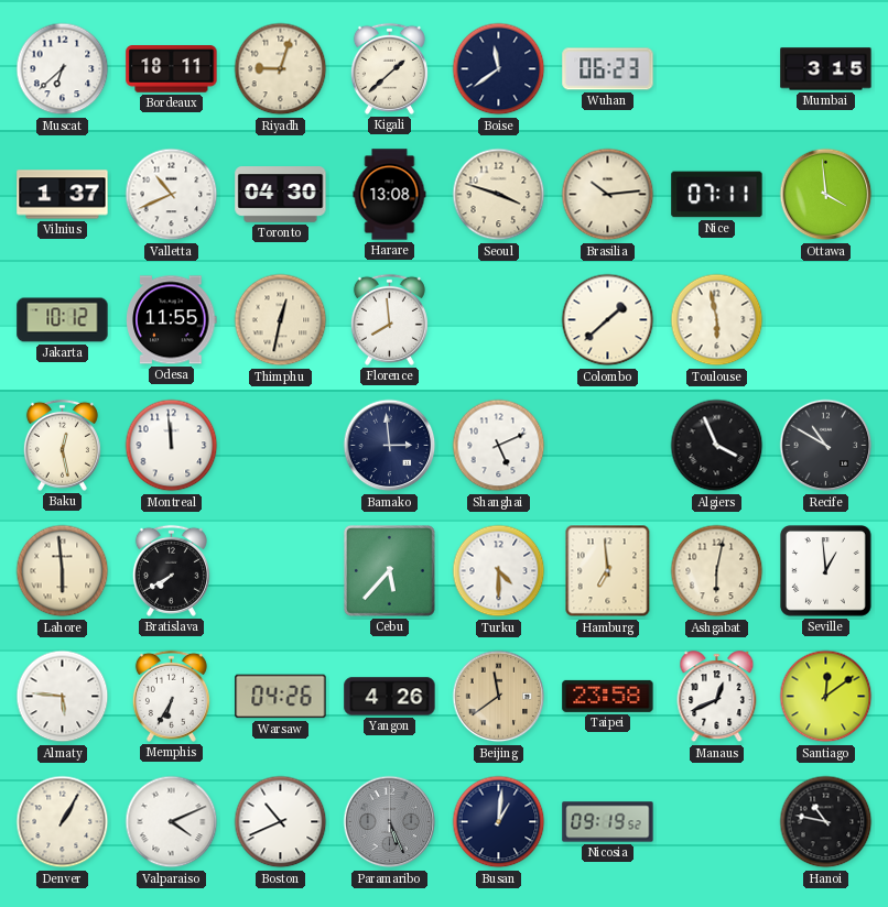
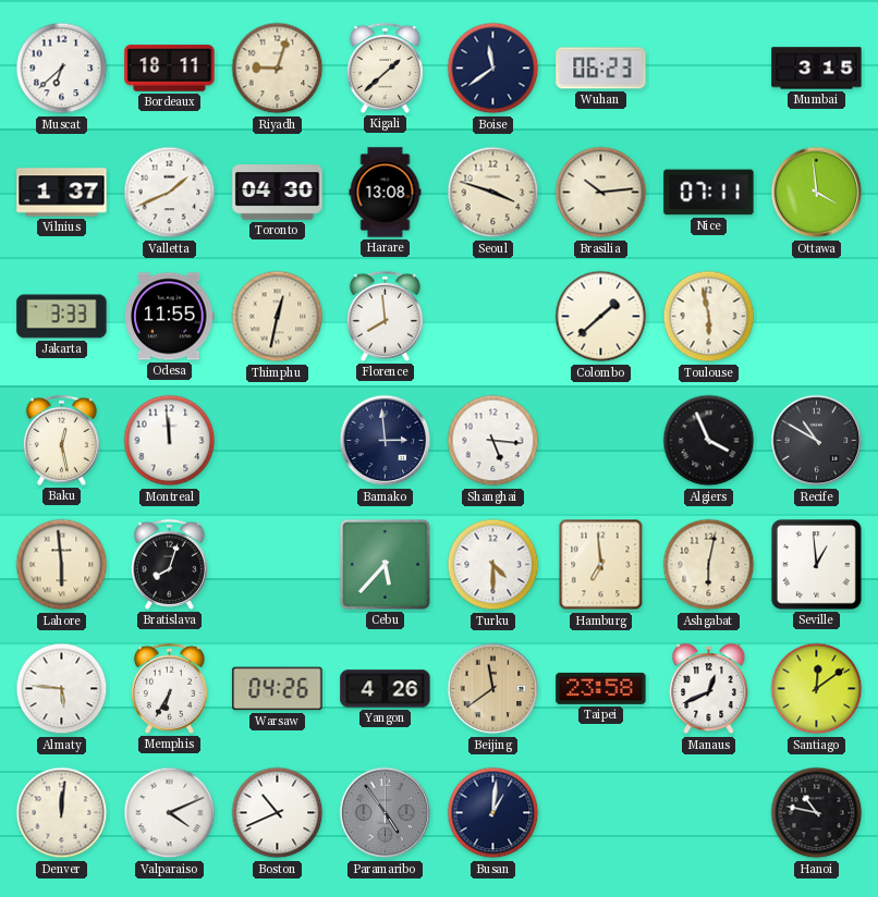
Valletta: 10:41 -> 1:41
Jakarta: 10:12 -> 3:33
Shanghai: 5:11 -> 5:16
Bratislava: 7:40 -> 8:03
Denver: 1:05 -> 12:01
Paramaribo: 5:26 -> 4:54
Nicosia: 09:19 -> none
